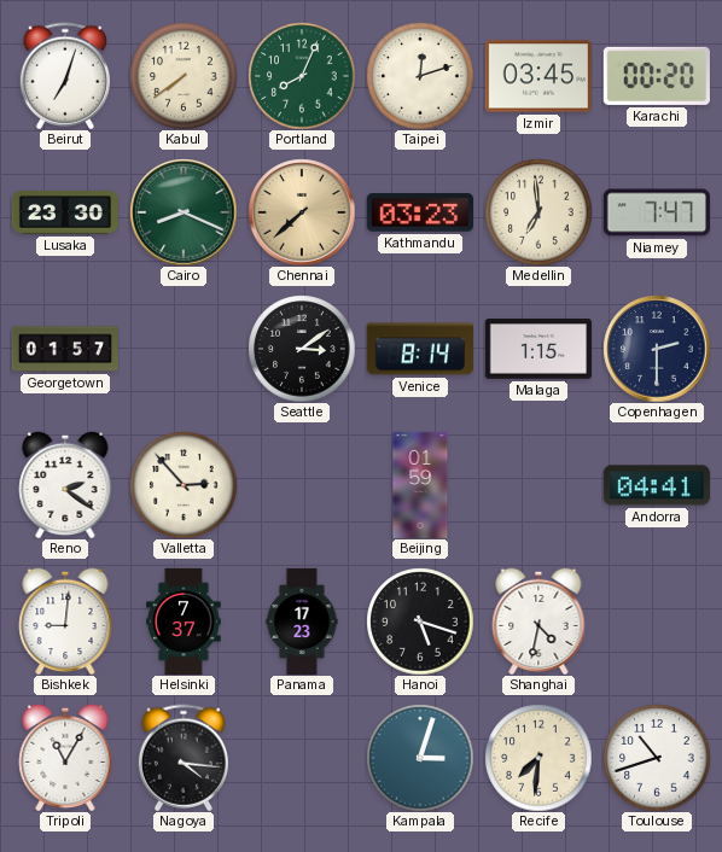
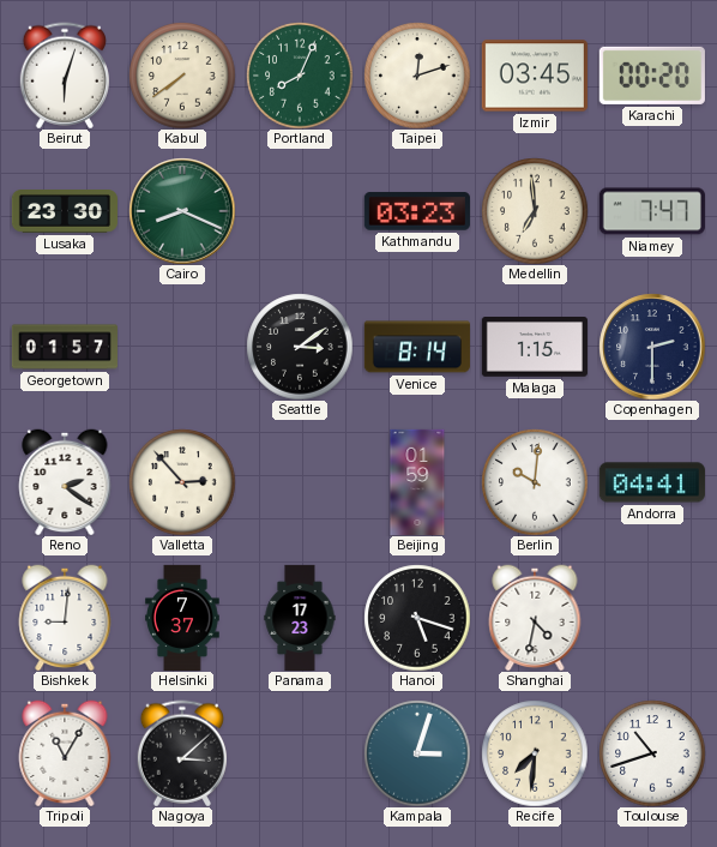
Beirut: 7:03 -> 6:03
Chennai: 7:38 -> none
Berlin: none -> 10:01
Nagoya: 4:16 -> 3:08
